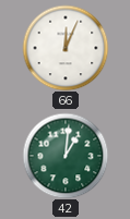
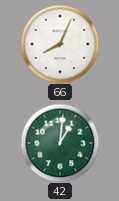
66: 12:04 -> 8:04
